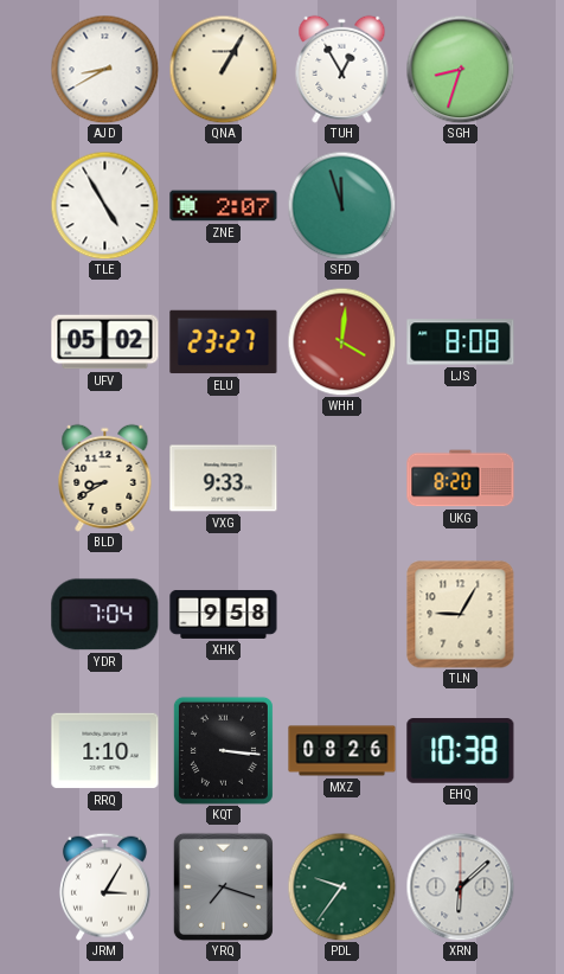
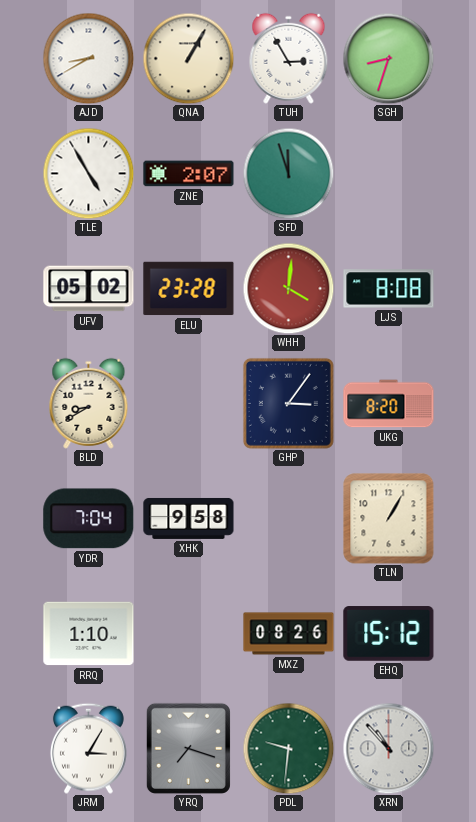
TUH: 12:55 -> 2:55
ELU: 23:27 -> 23:28
VXG: 9:33 -> none
GHP: none -> 3:06
TLN: 9:05 -> 1:05
KQT: 3:16 -> none
EHQ: 10:38 -> 15:12
PDL: 9:36 -> 9:31
XRN: 6:08 -> 10:53
